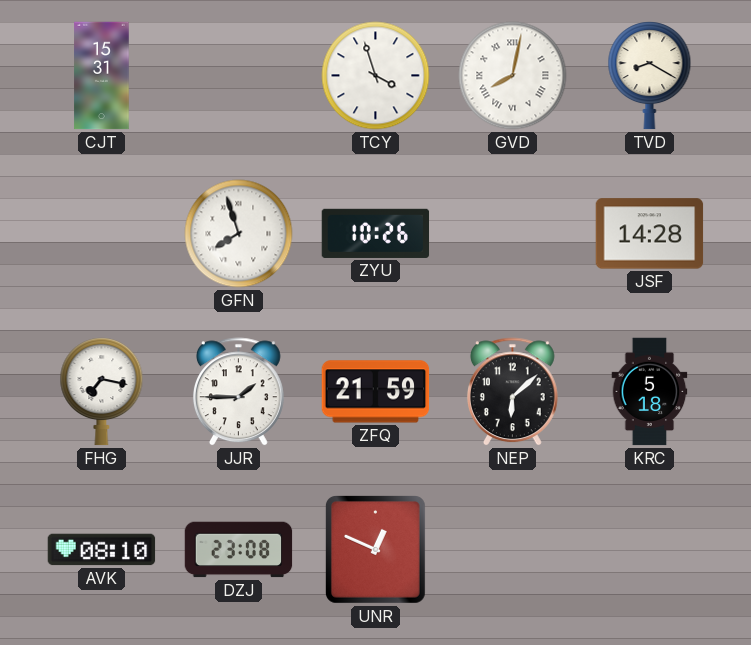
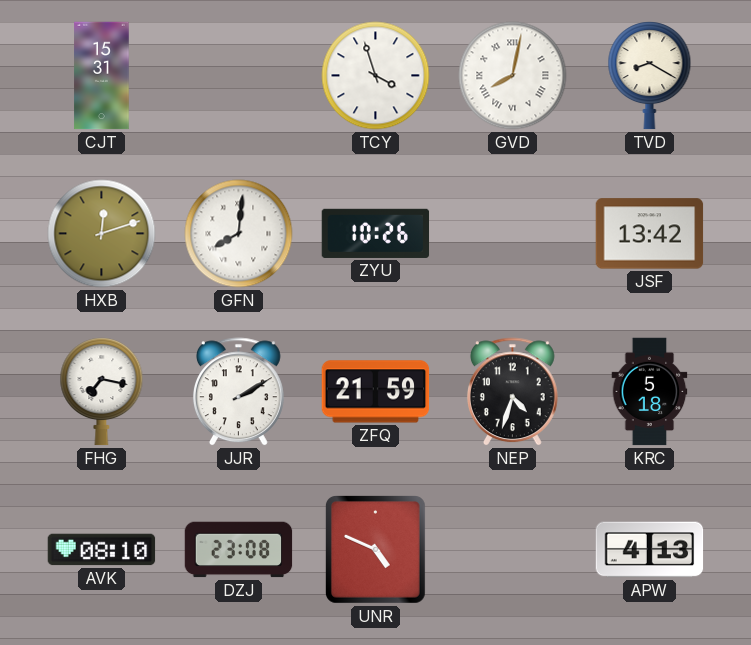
HXB: none -> 12:12
GFN: 7:57 -> 8:01
JSF: 14:28 -> 13:42
JJR: 1:45 -> 2:10
NEP: 6:08 -> 4:33
UNR: 12:49 -> 4:49
APW: none -> 4:13
